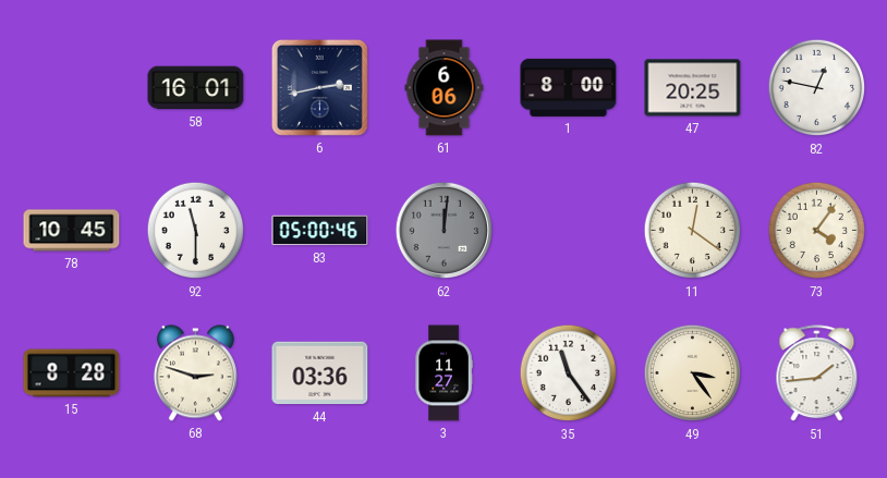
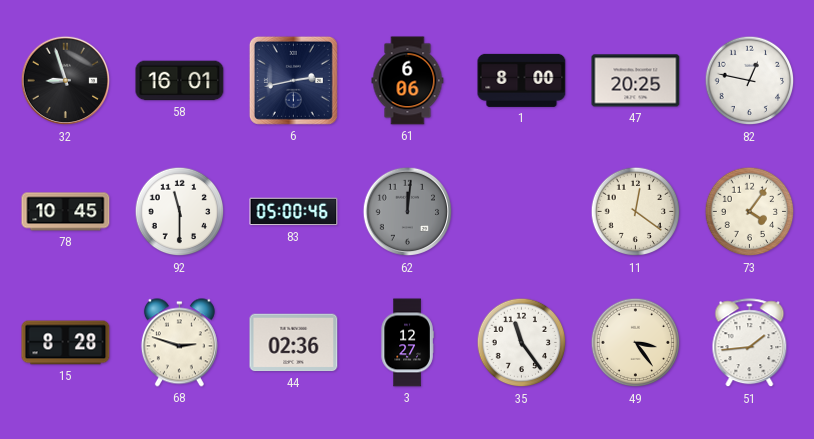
32: none -> 8:57
44: 03:36 -> 02:36
3: 11:27 -> 12:27
